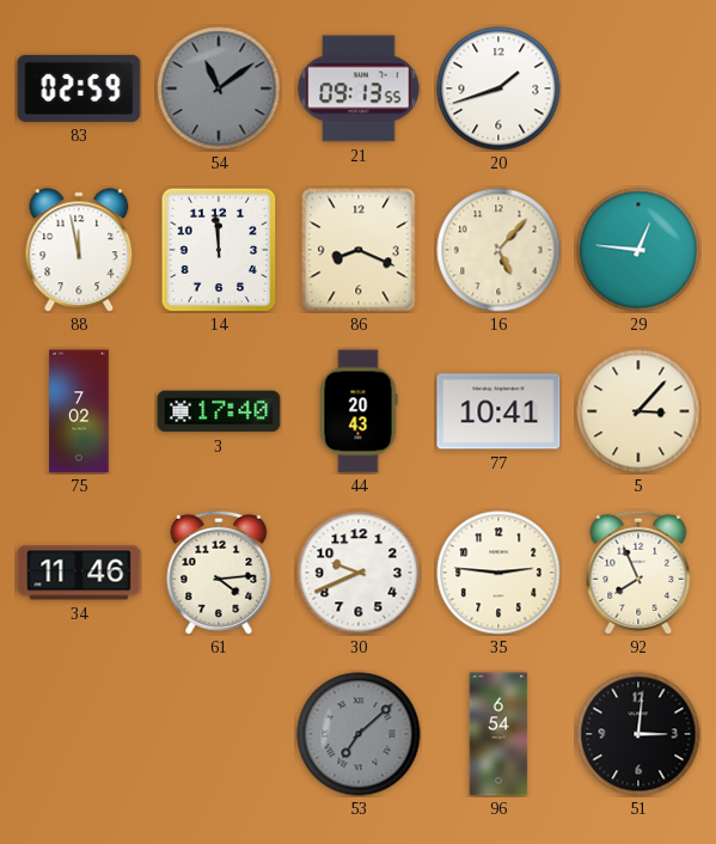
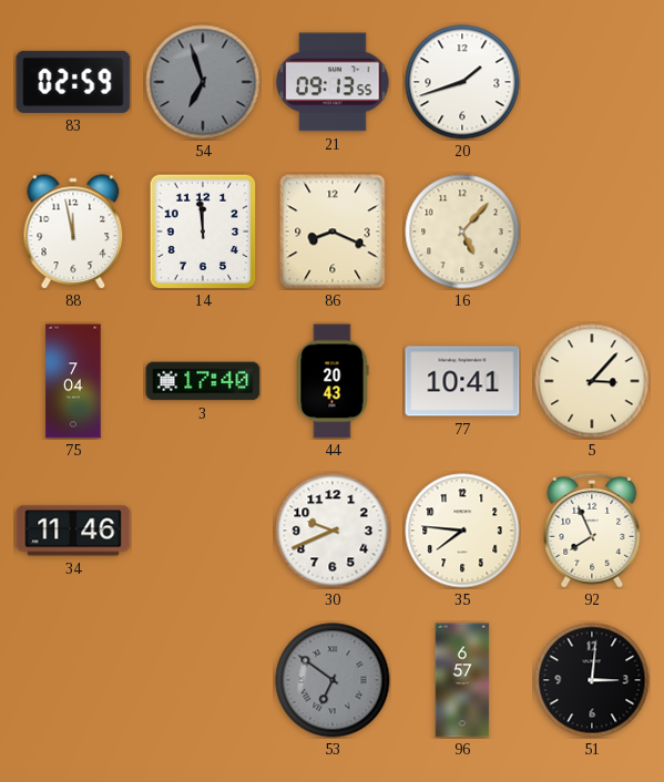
54: 11:09 -> 6:57
29: 12:46 -> none
75: 7:02 -> 7:04
61: 4:14 -> none
35: 2:46 -> 7:46
53: 7:08 -> 6:51
96: 6:54 -> 6:57
